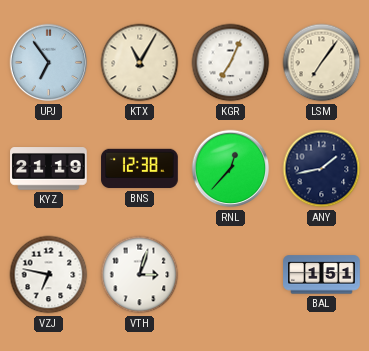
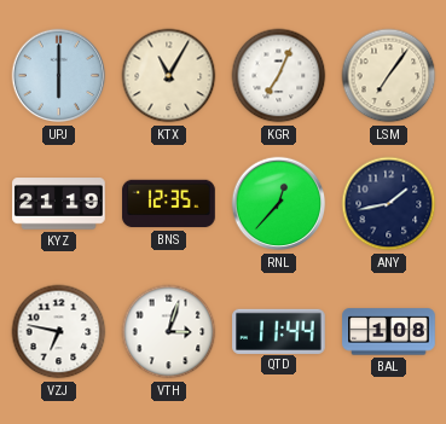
UPJ: 6:54 -> 6:00
BNS: 12:38 -> 12:35
QTD: none -> 11:44
BAL: 1:51 -> 1:08
